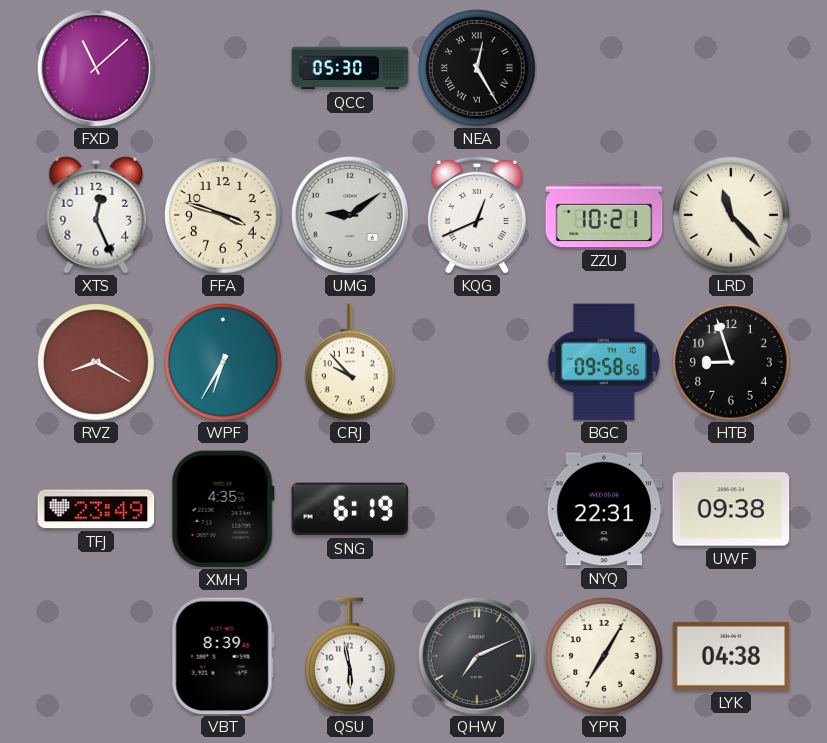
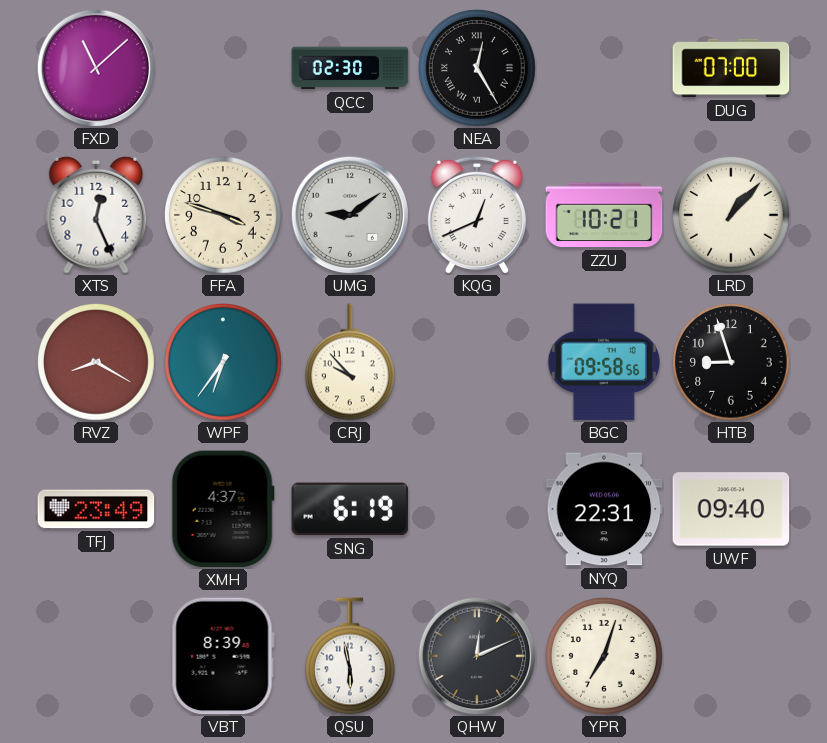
QCC: 05:30 -> 02:30
DUG: none -> 07:00
LRD: 11:23 -> 1:07
WPF: 6:35 -> 6:36
XMH: 4:35 -> 4:37
UWF: 09:38 -> 09:40
QHW: 7:11 -> 12:11
YPR: 7:05 -> 7:03
LYK: 04:38 -> none
